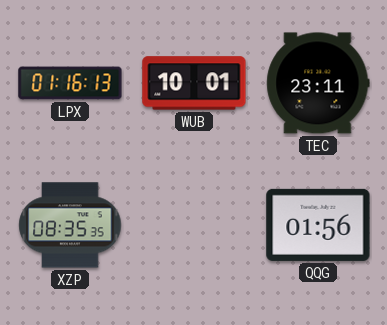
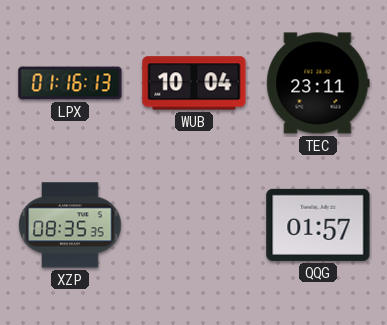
WUB: 10:01 -> 10:04
QQG: 01:56 -> 01:57
